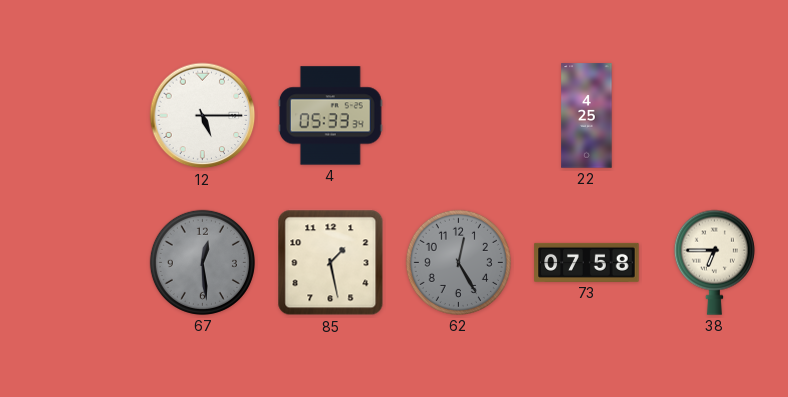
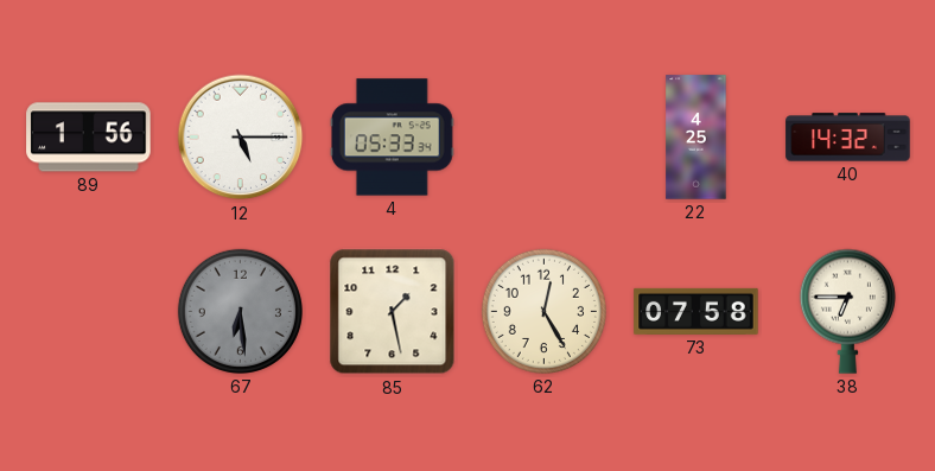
89: none -> 1:56
40: none -> 14:32
67: 12:29 -> 6:29
62 dial: grey -> cream
